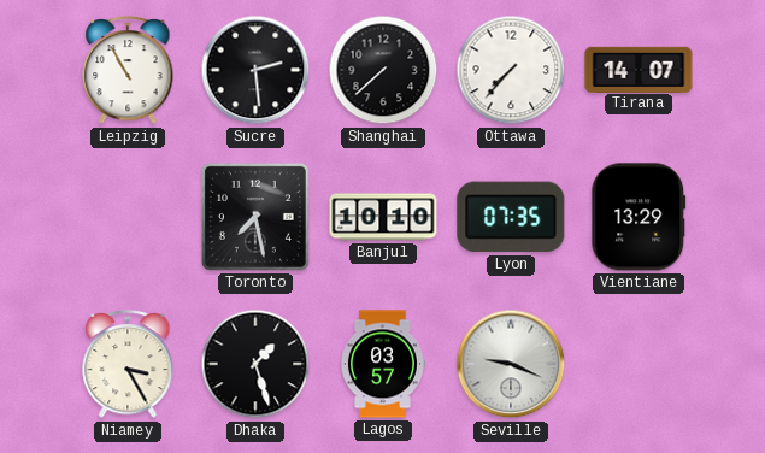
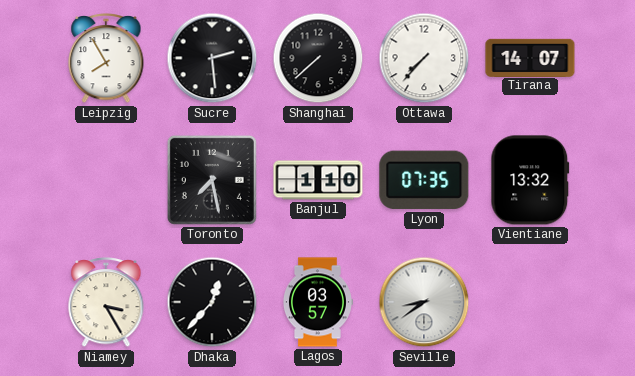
Leipzig: 10:55 -> 7:55
Banjul: 10:10 -> 1:10
Vientiane: 13:29 -> 13:32
Dhaka: 1:27 -> 12:37
Seville: 9:19 -> 8:39
